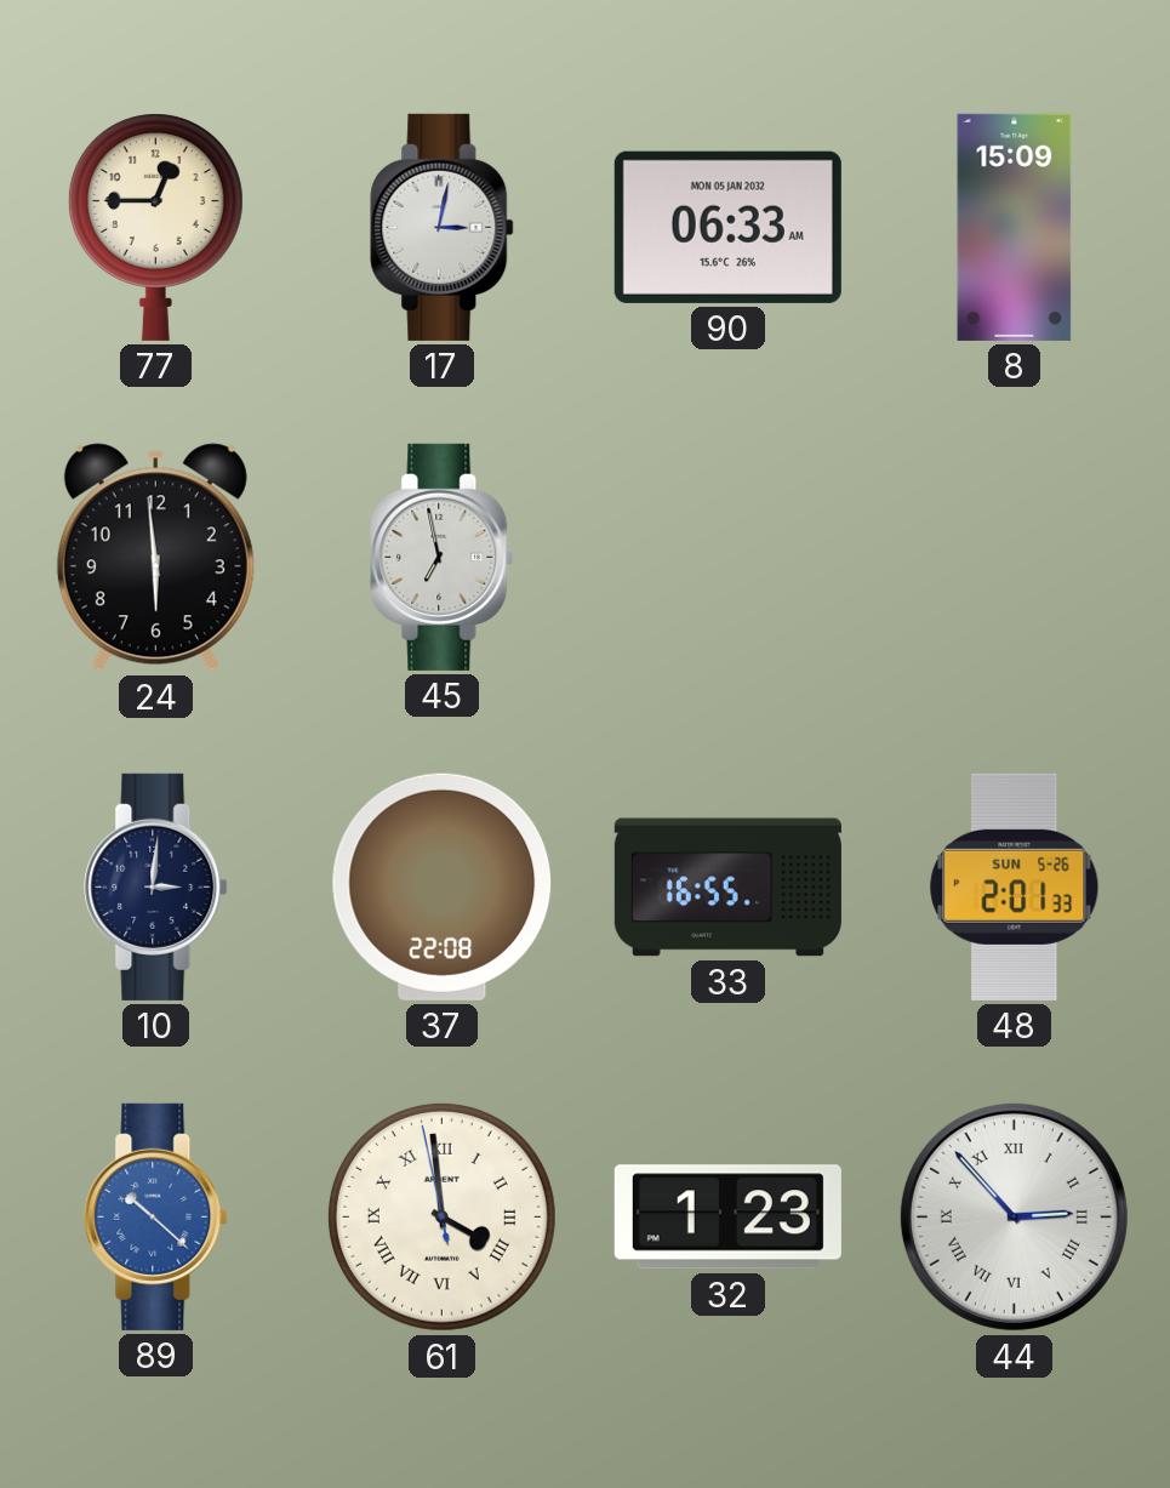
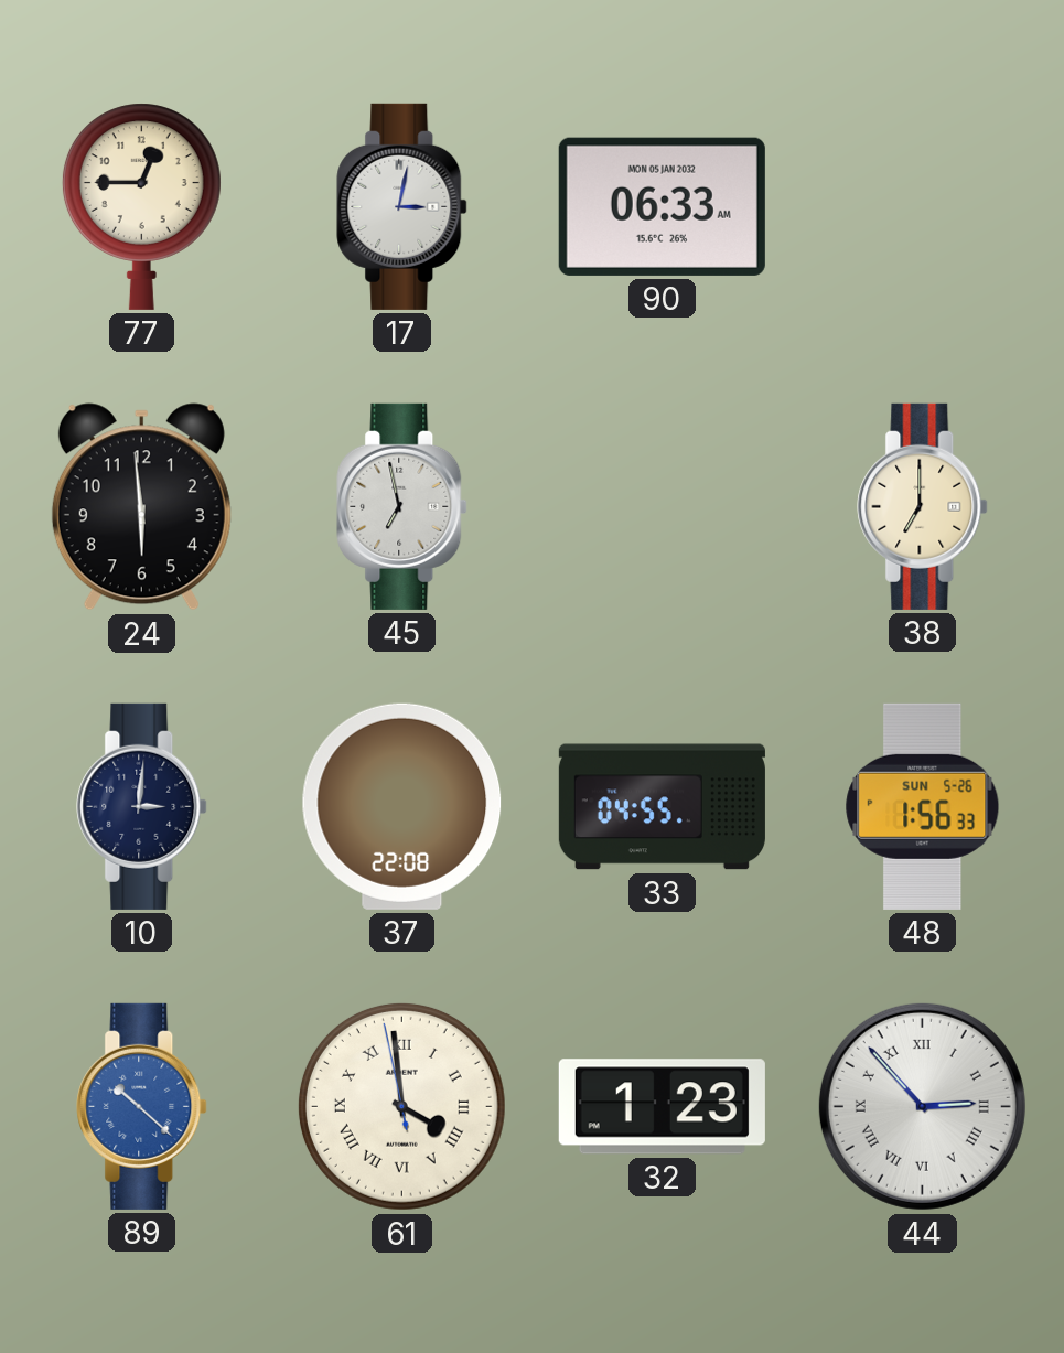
8: 15:09 -> none
38: none -> 7:00
33: 16:55 -> 04:55
48: 2:01 -> 1:56
